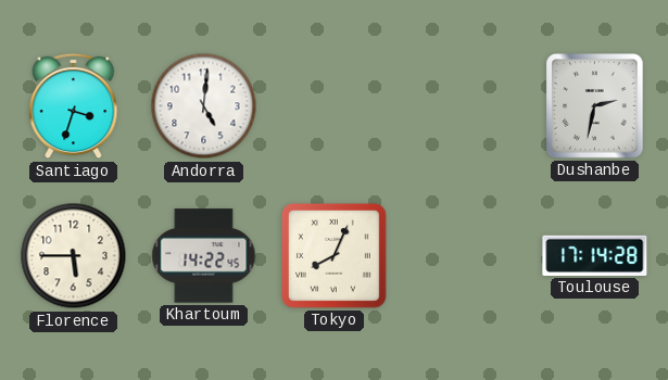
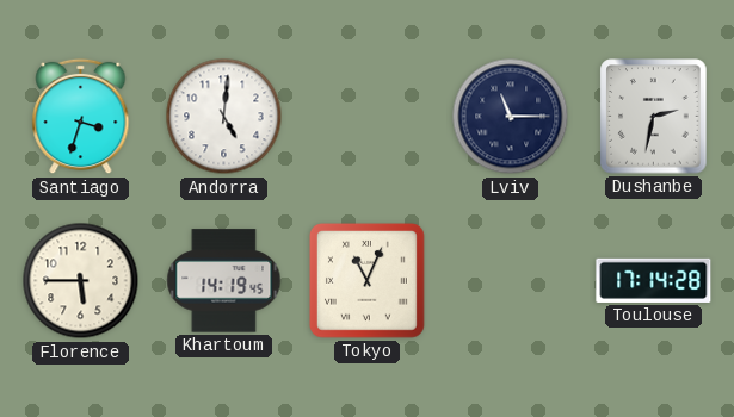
Lviv: none -> 11:15
Khartoum: 14:22 -> 14:19
Tokyo: 8:04 -> 11:04
